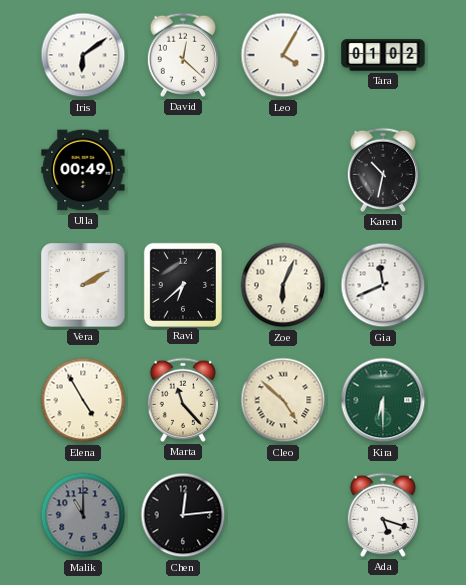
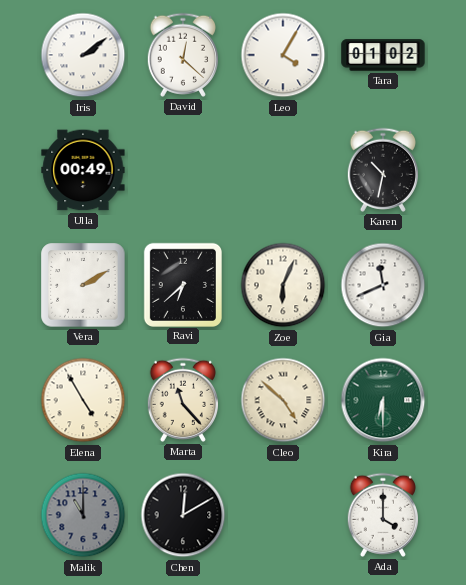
Iris: 6:09 -> 2:09
Chen: 12:14 -> 12:10
Ada: 5:18 -> 4:00
